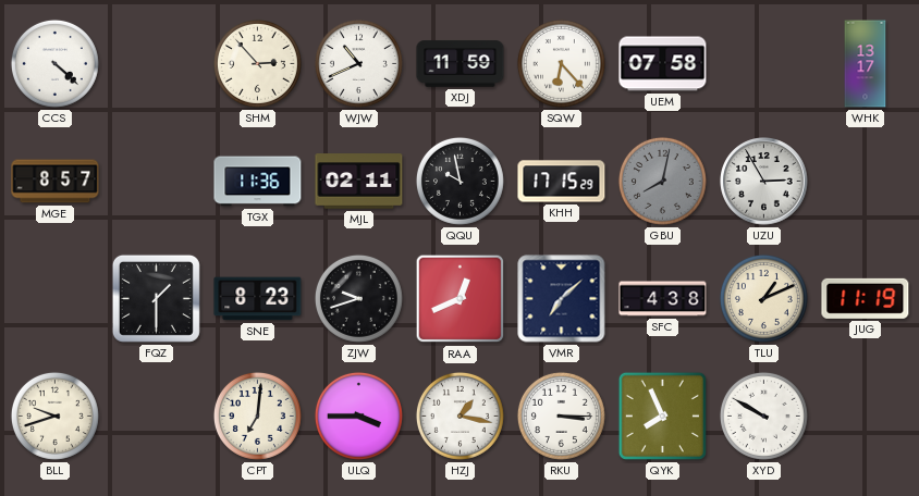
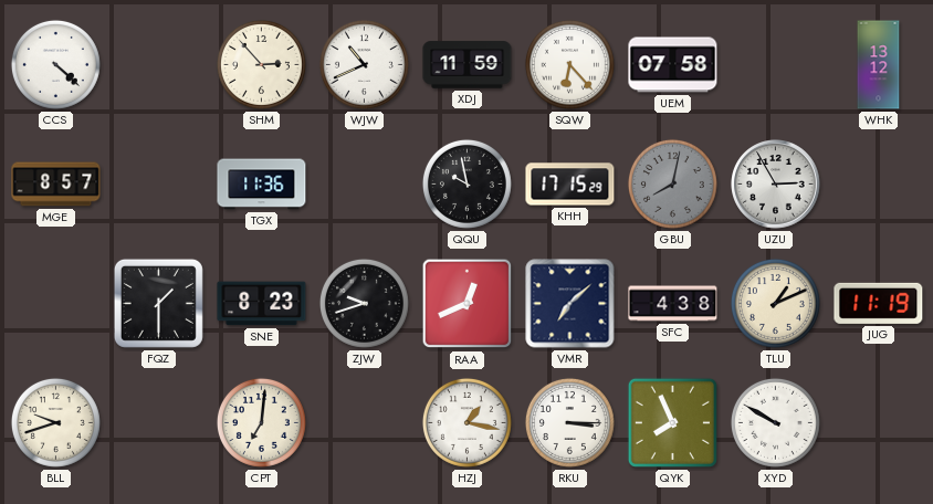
WHK: 13:17 -> 13:12
MJL: 02:11 -> none
ULQ: 3:45 -> none
